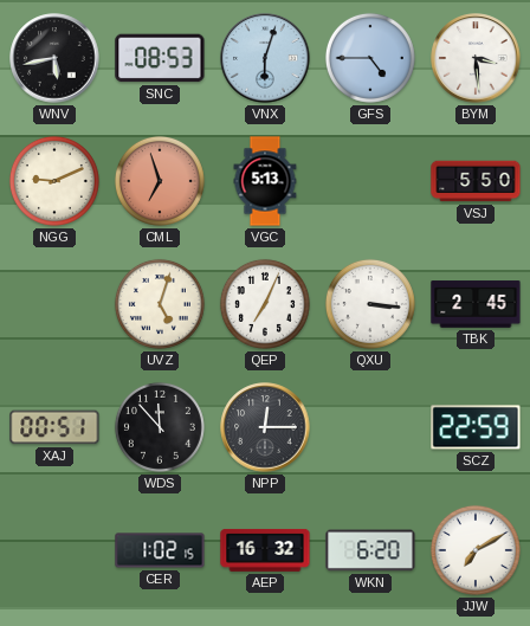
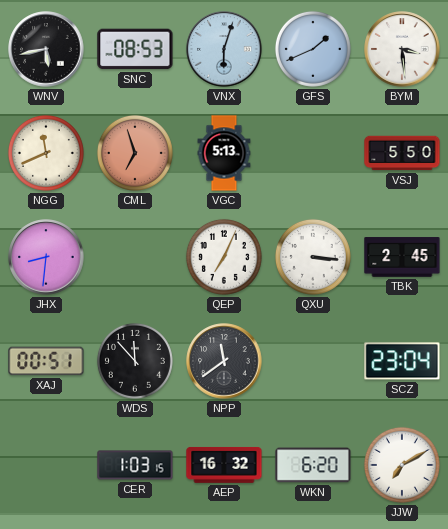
GFS: 4:45 -> 1:41
NGG: 9:11 -> 11:41
JHX: none -> 8:31
UVZ: 5:03 -> none
NPP: 12:15 -> 11:39
SCZ: 22:59 -> 23:04
CER: 1:02 -> 1:03
